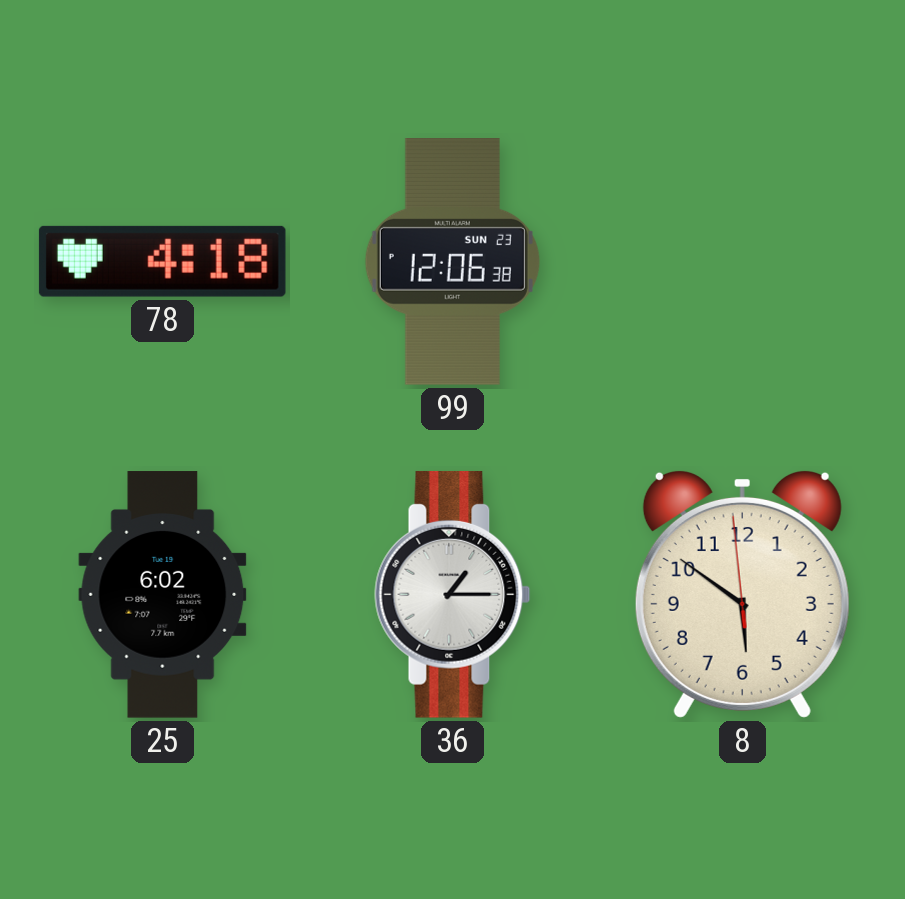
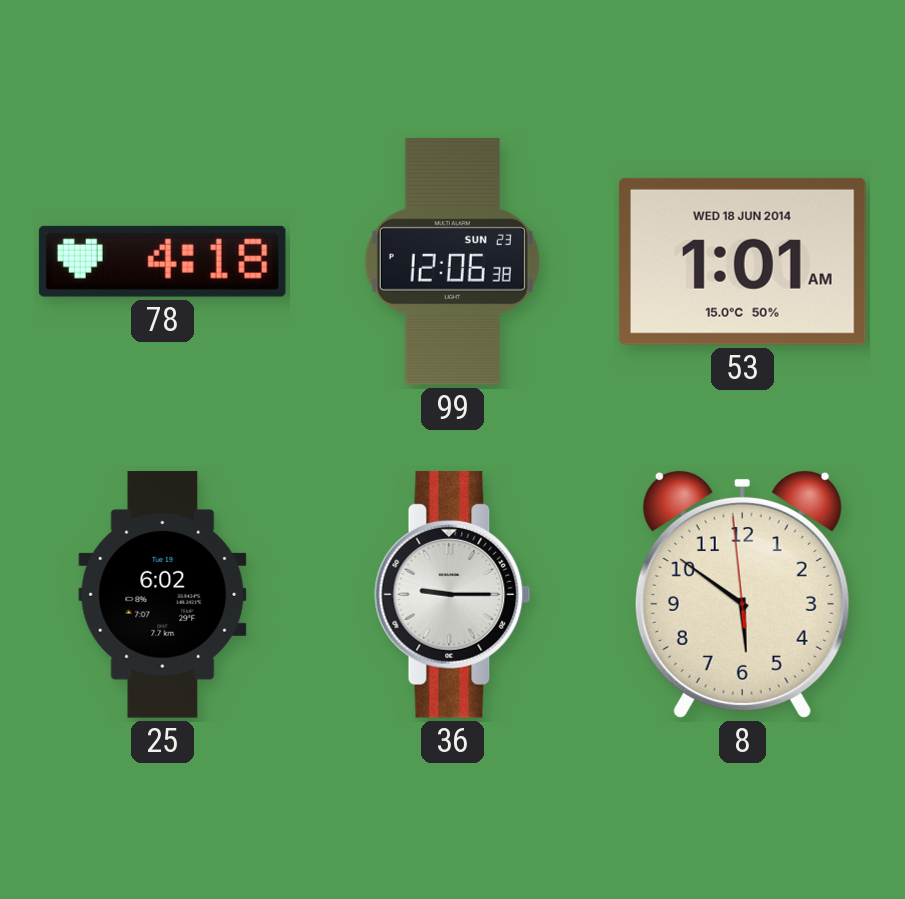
53: none -> 1:01
36: 1:15 -> 9:15
